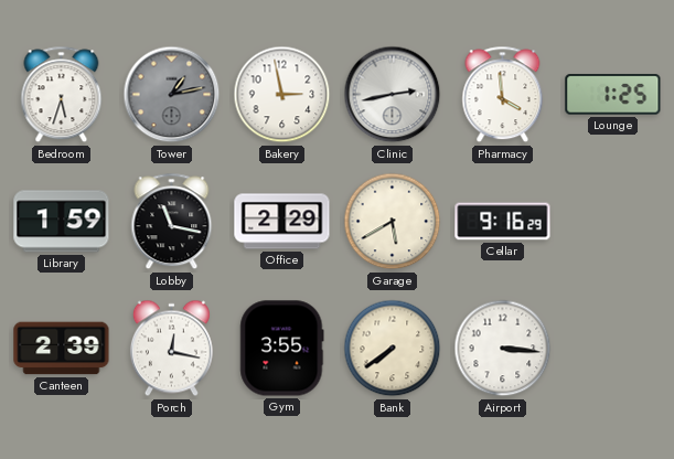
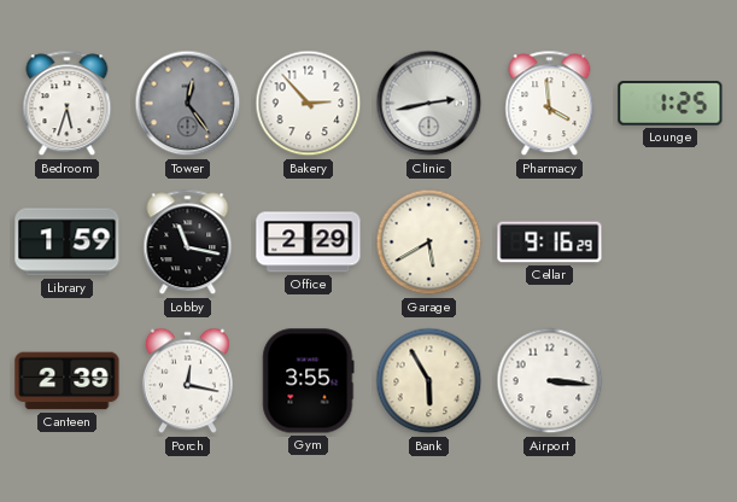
Tower: 1:13 -> 12:24
Bakery: 2:58 -> 2:53
Bank: 7:39 -> 5:55
